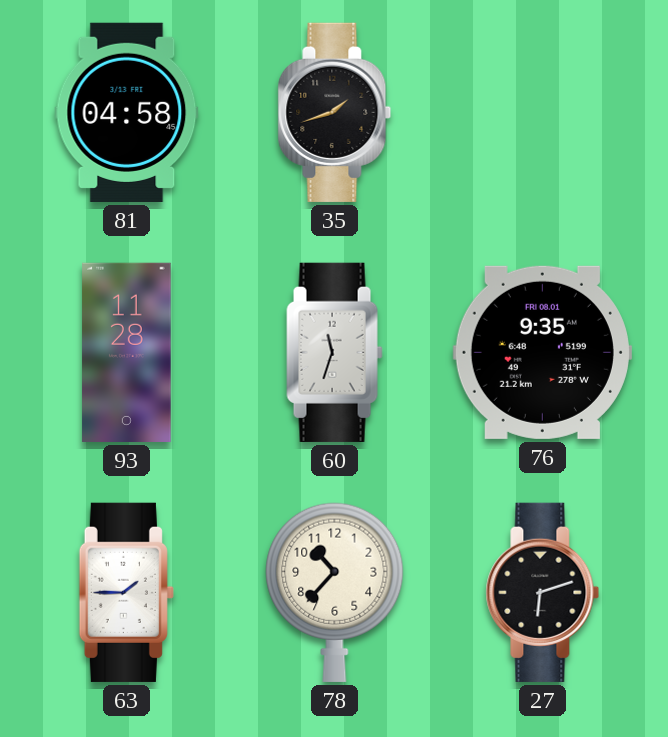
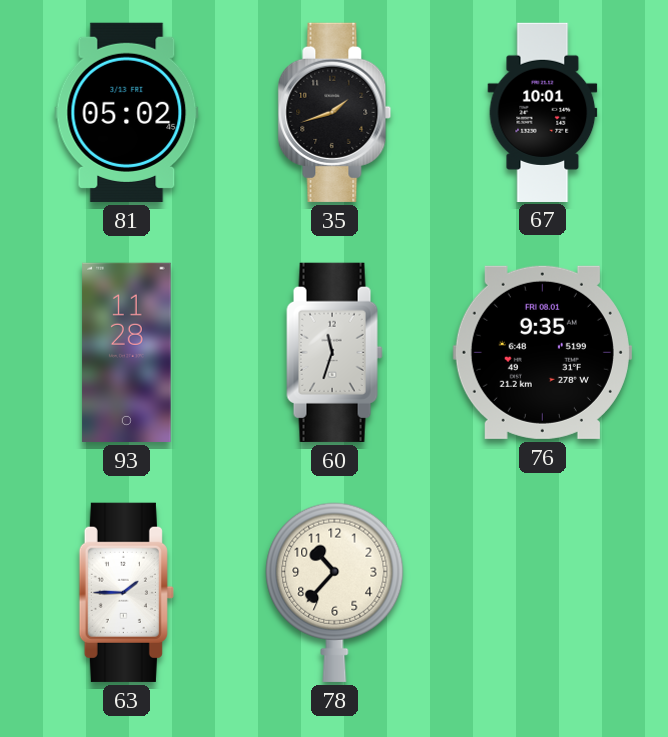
81: 04:58 -> 05:02
67: none -> 10:01
27: 6:12 -> none
